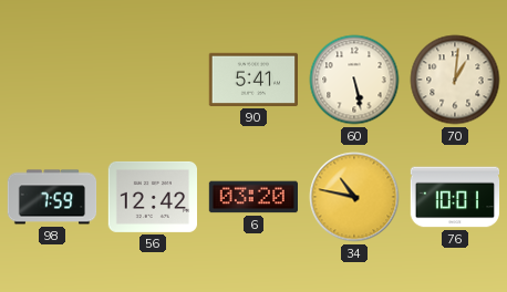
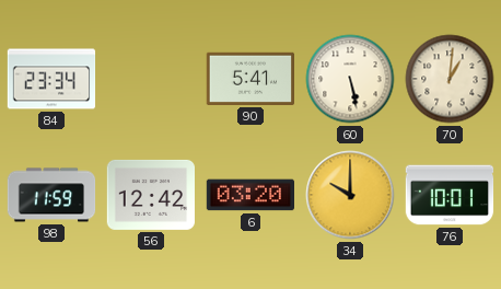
84: none -> 23:34
98: 7:59 -> 11:59
34: 10:47 -> 10:00
